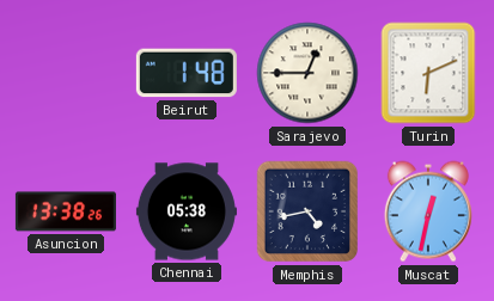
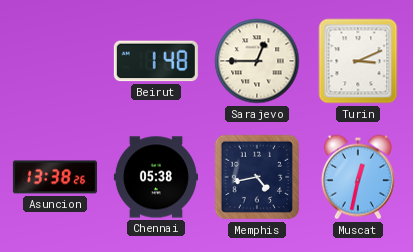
Turin: 6:11 -> 3:11
